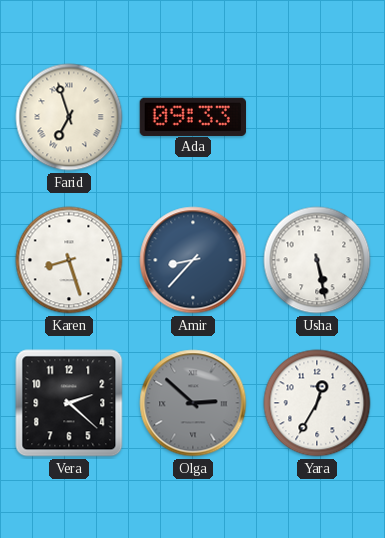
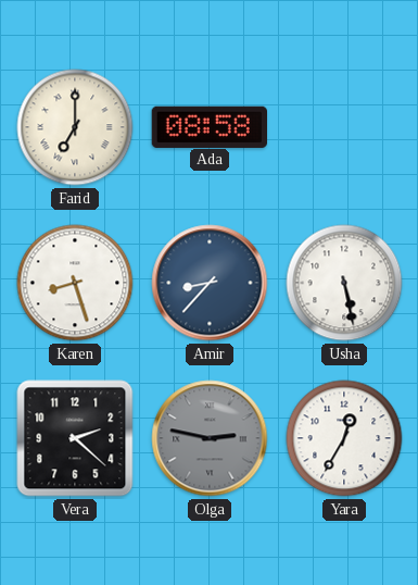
Farid: 6:57 -> 7:00
Ada: 09:33 -> 08:58
Olga: 2:52 -> 2:47
